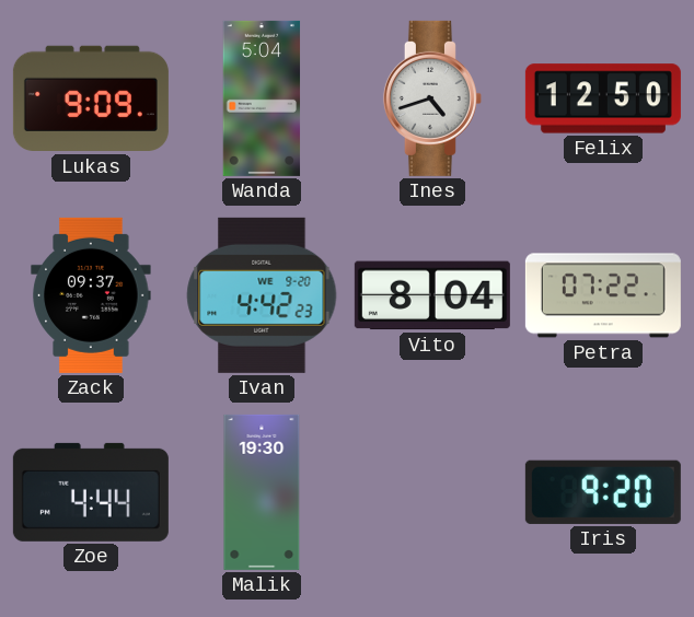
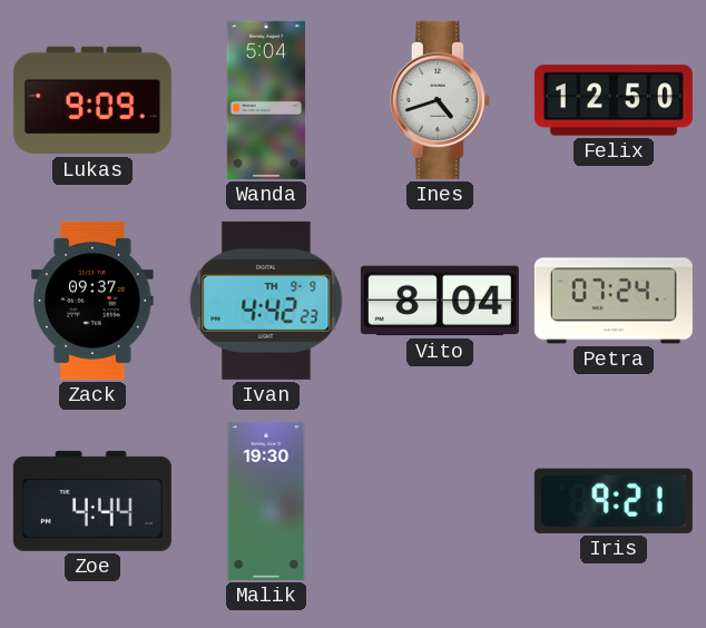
Ivan date: WE 9-20 -> TH 9-9
Petra: 07:22 -> 07:24
Iris: 9:20 -> 9:21
